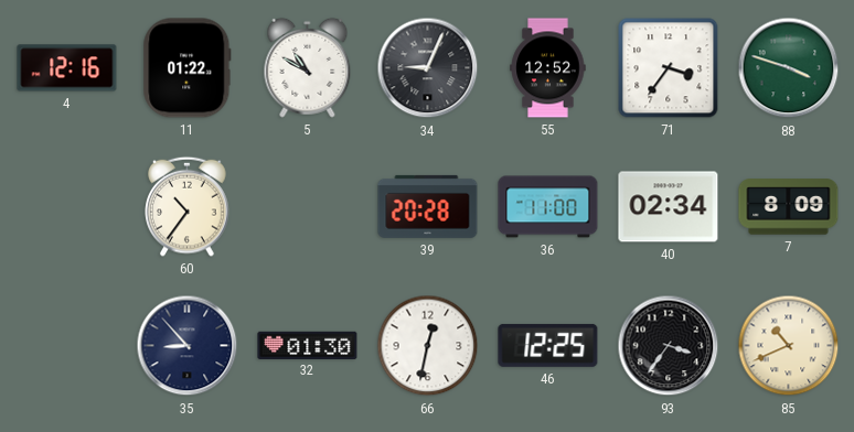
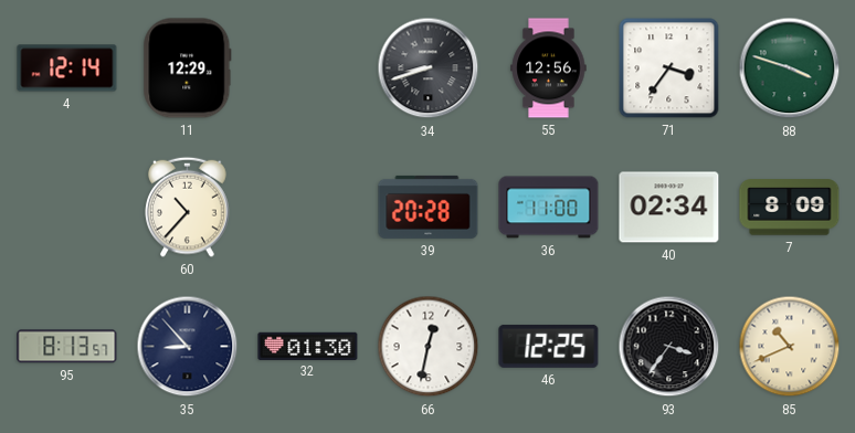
4: 12:16 -> 12:14
11: 01:22 -> 12:29
5: 10:50 -> none
34: 9:04 -> 8:42
55: 12:52 -> 12:56
60: 10:36 -> 10:37
95: none -> 8:13
